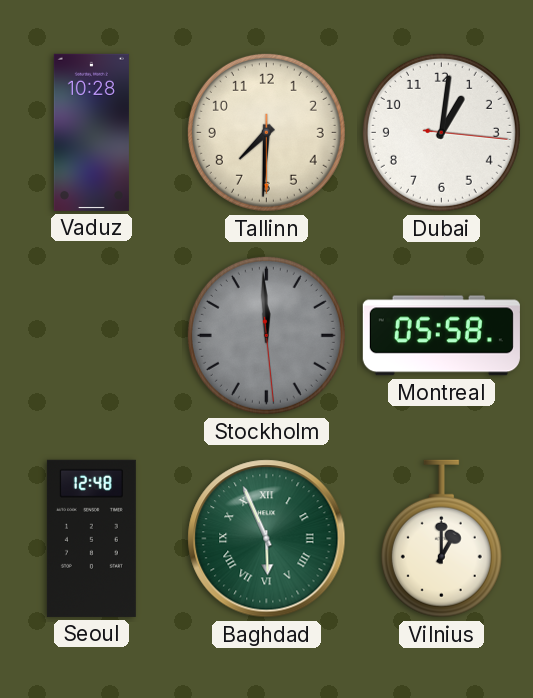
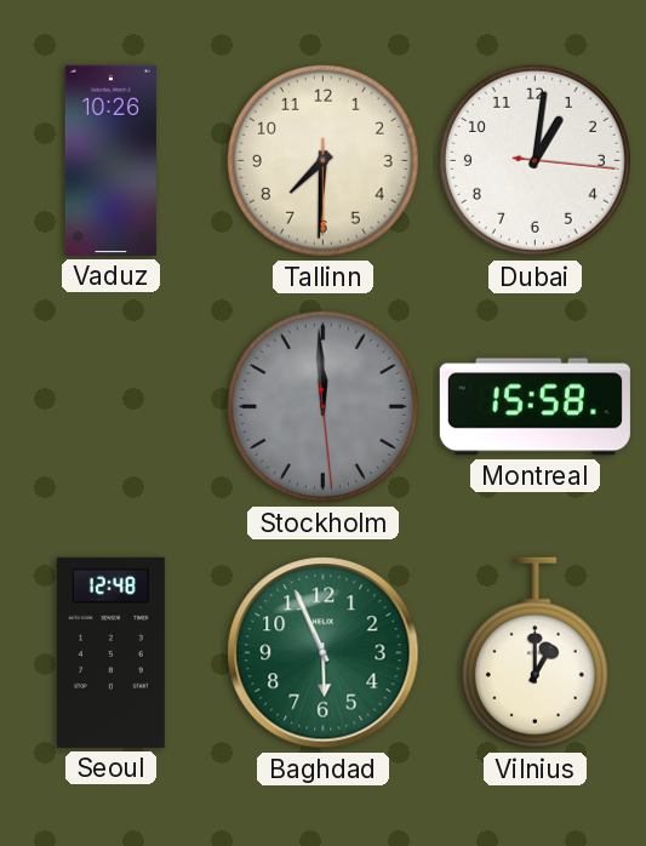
Vaduz: 10:28 -> 10:26
Montreal: 05:58 -> 15:58
Baghdad numerals: Roman -> Arabic
